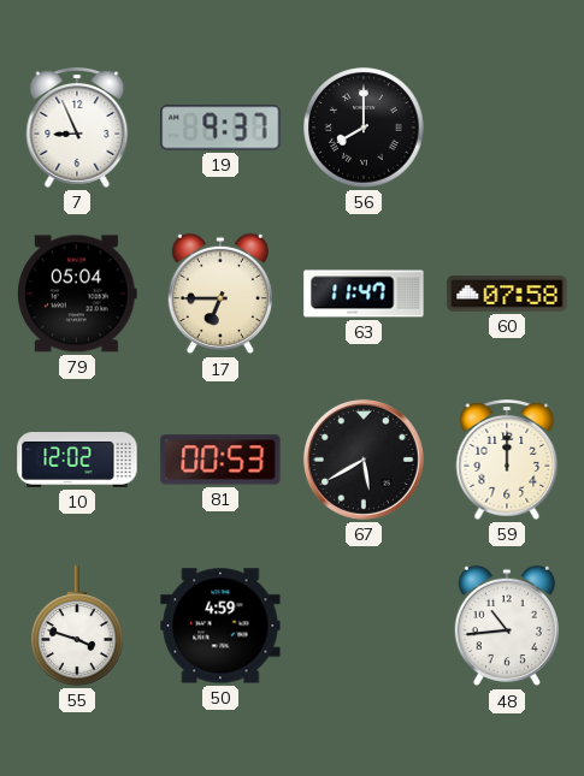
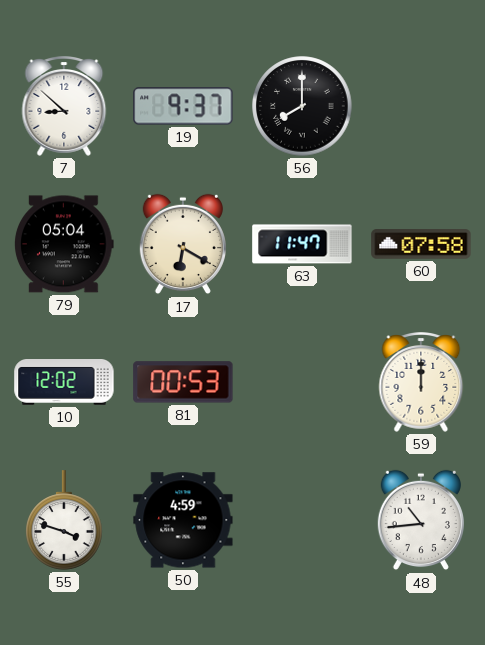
7: 8:56 -> 8:52
17: 6:45 -> 6:20
67: 5:40 -> none
